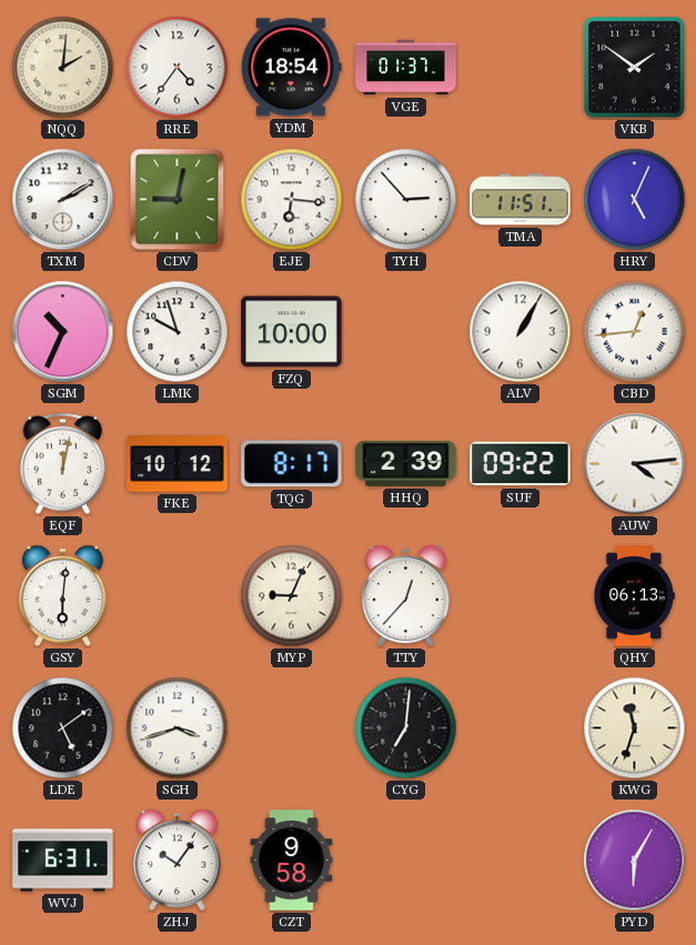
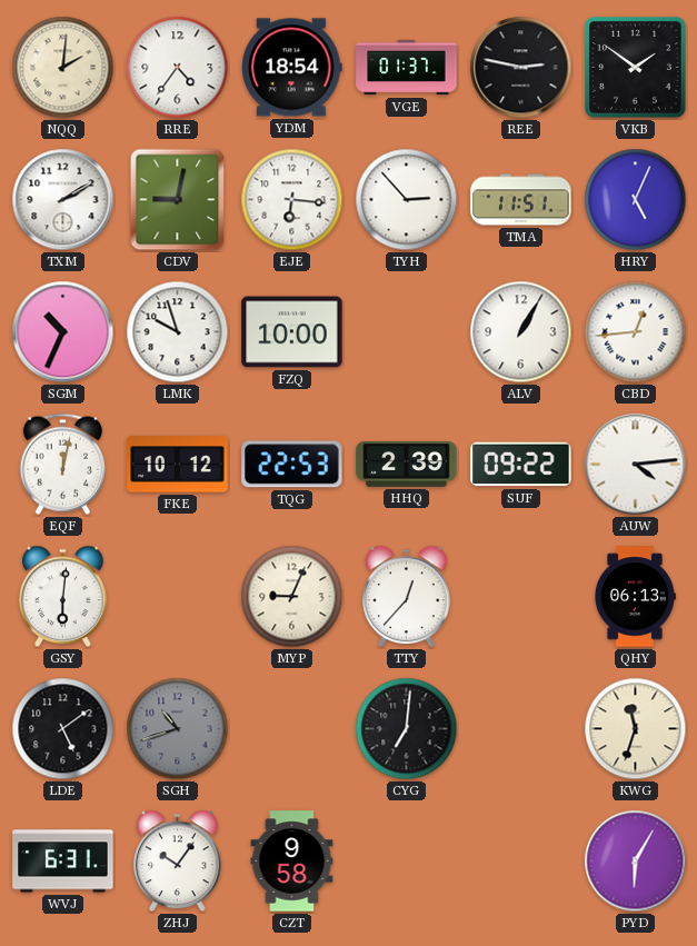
REE: none -> 2:47
TQG: 8:17 -> 22:53
SGH: 3:42 -> 10:42
SGH dial: white -> grey
